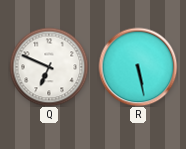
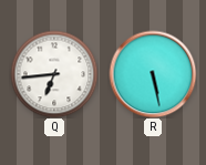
Q: 6:49 -> 6:44
